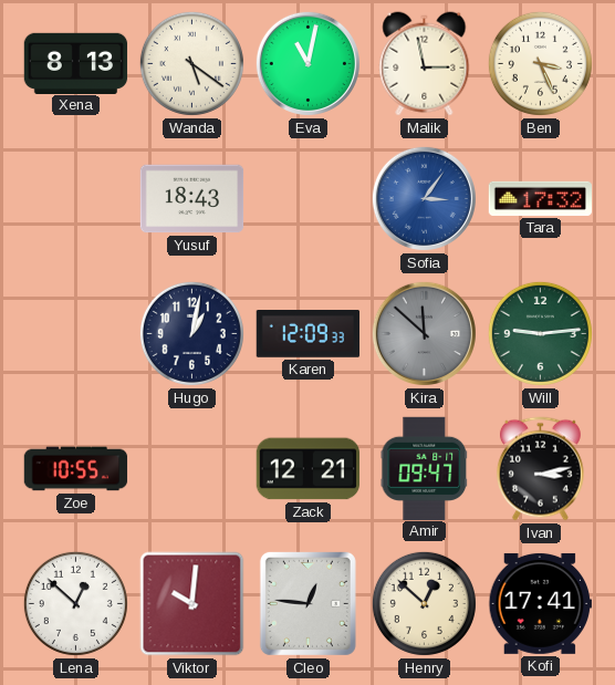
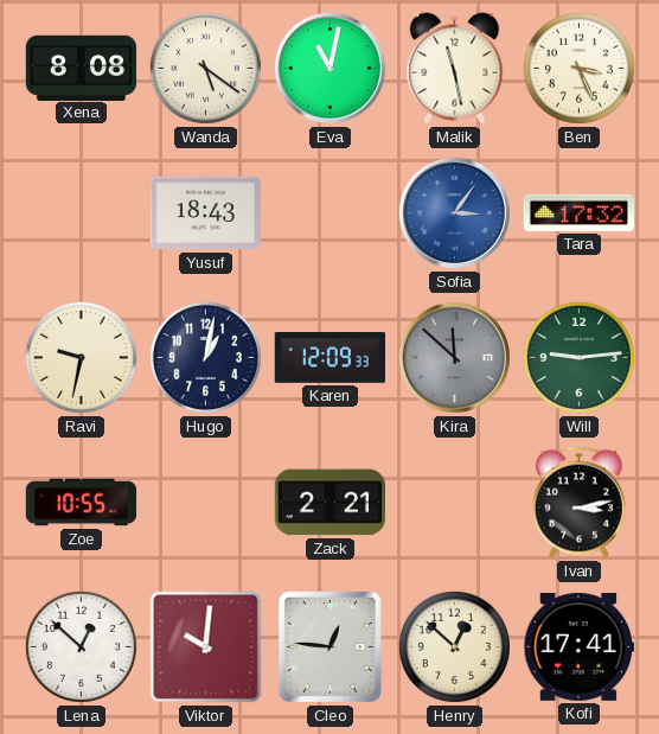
Xena: 8:13 -> 8:08
Malik: 2:58 -> 11:28
Ravi: none -> 9:32
Zack: 12:21 -> 2:21
Amir: 09:47 -> none
